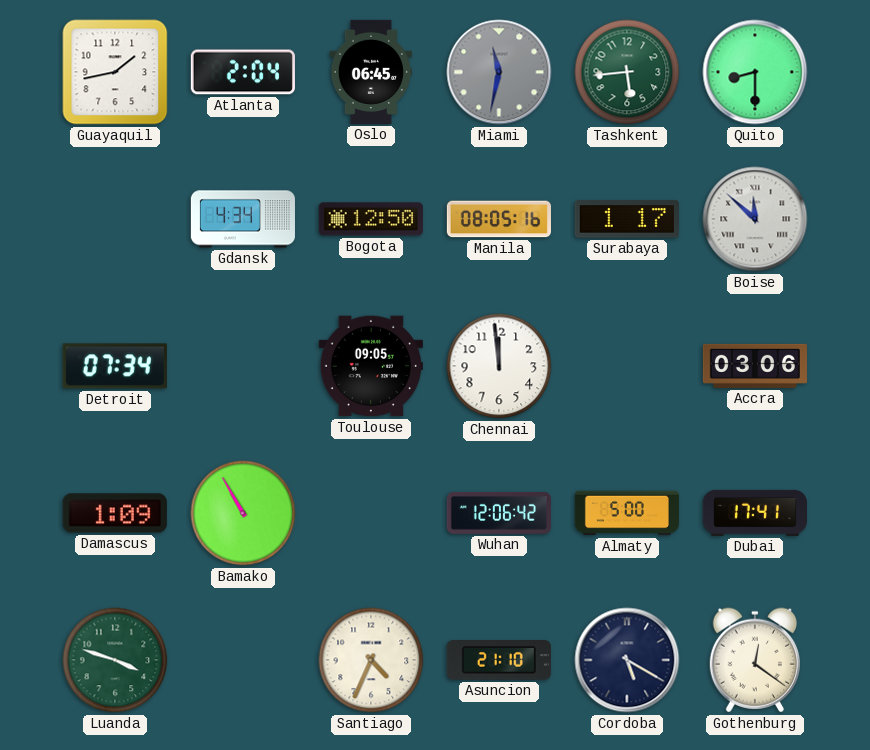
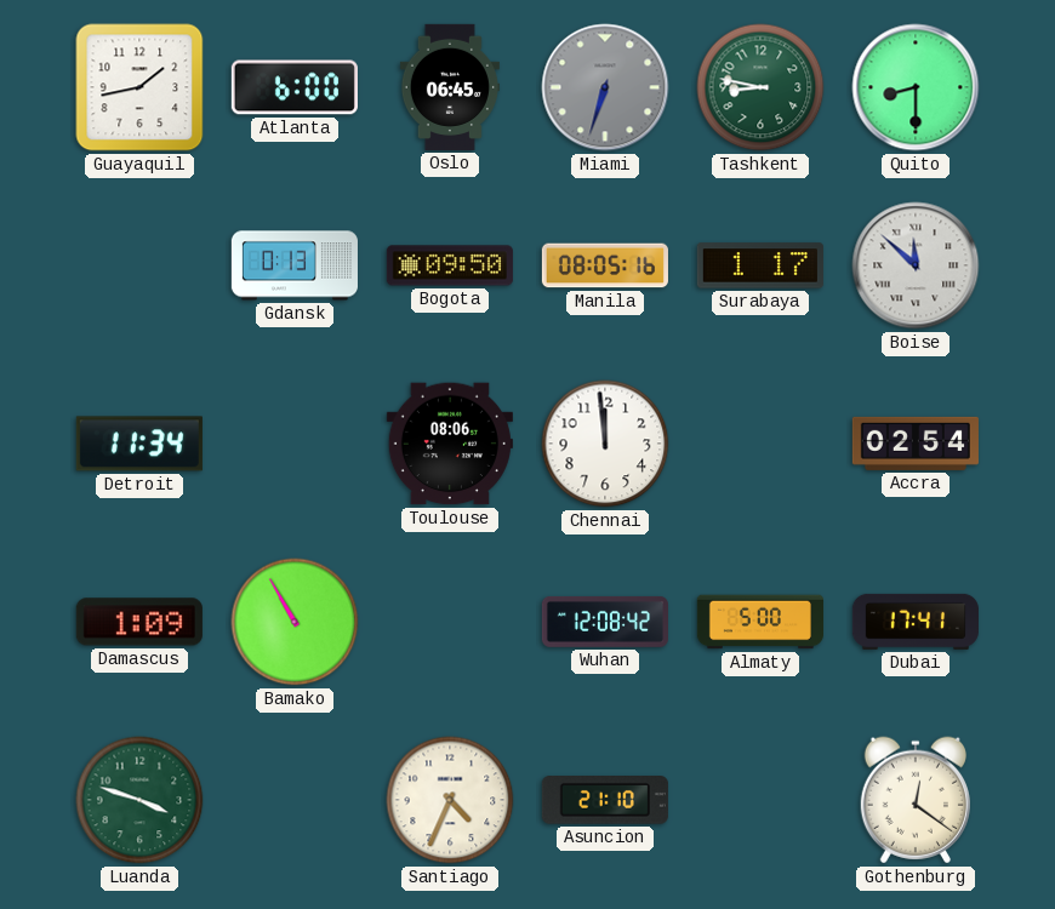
Atlanta: 2:04 -> 6:00
Miami: 11:32 -> 6:33
Tashkent: 5:44 -> 8:47
Gdansk: 4:34 -> 0:13
Bogota: 12:50 -> 09:50
Detroit: 07:34 -> 11:34
Toulouse: 09:05 -> 08:06
Accra: 03:06 -> 02:54
Wuhan: 12:06 -> 12:08
Cordoba: 5:20 -> none
